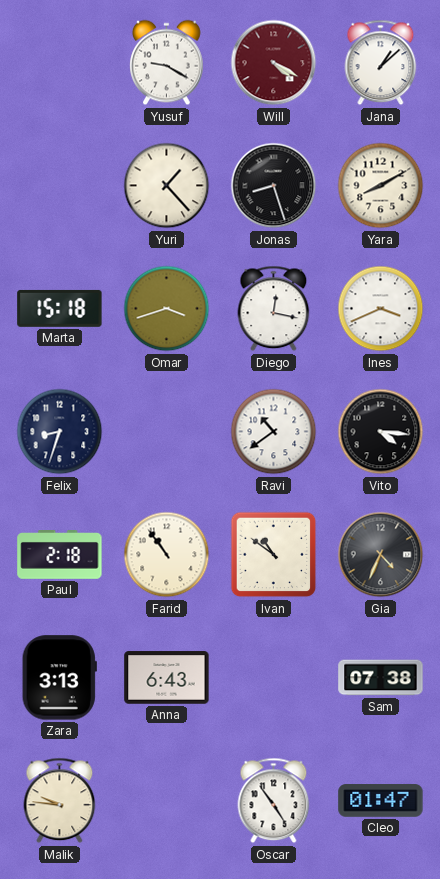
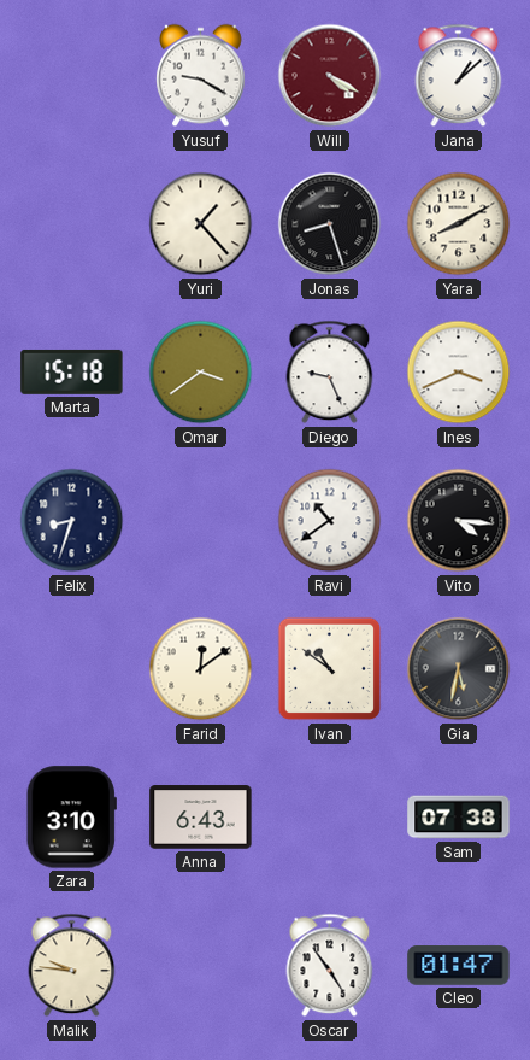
Omar: 3:42 -> 3:39
Diego: 12:17 -> 9:26
Paul: 2:18 -> none
Farid: 10:54 -> 12:09
Gia: 4:34 -> 5:32
Zara: 3:13 -> 3:10
